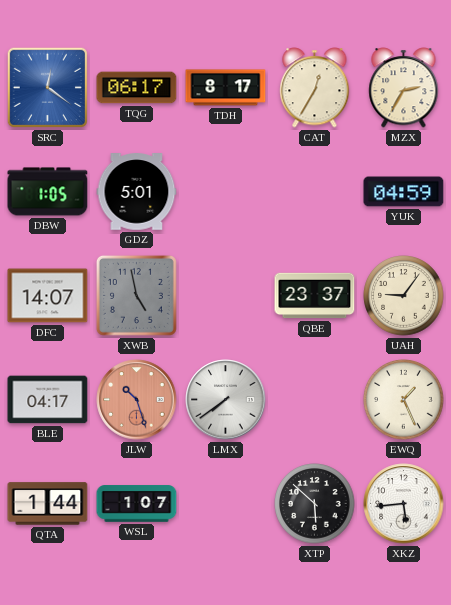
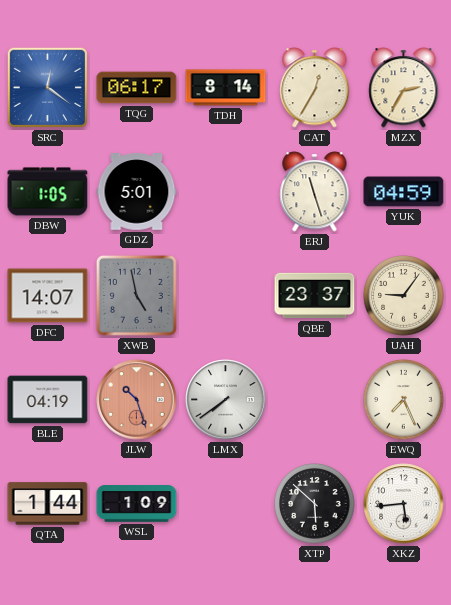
TDH: 8:17 -> 8:14
ERJ: none -> 11:27
BLE: 04:17 -> 04:19
EWQ: 1:26 -> 7:26
WSL: 1:07 -> 1:09
